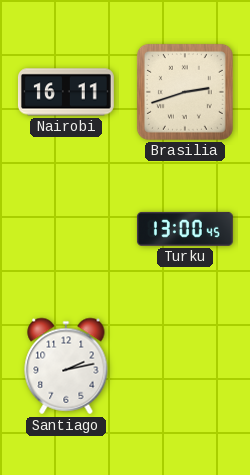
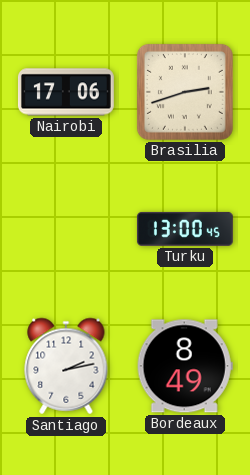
Nairobi: 16:11 -> 17:06
Bordeaux: none -> 8:49
